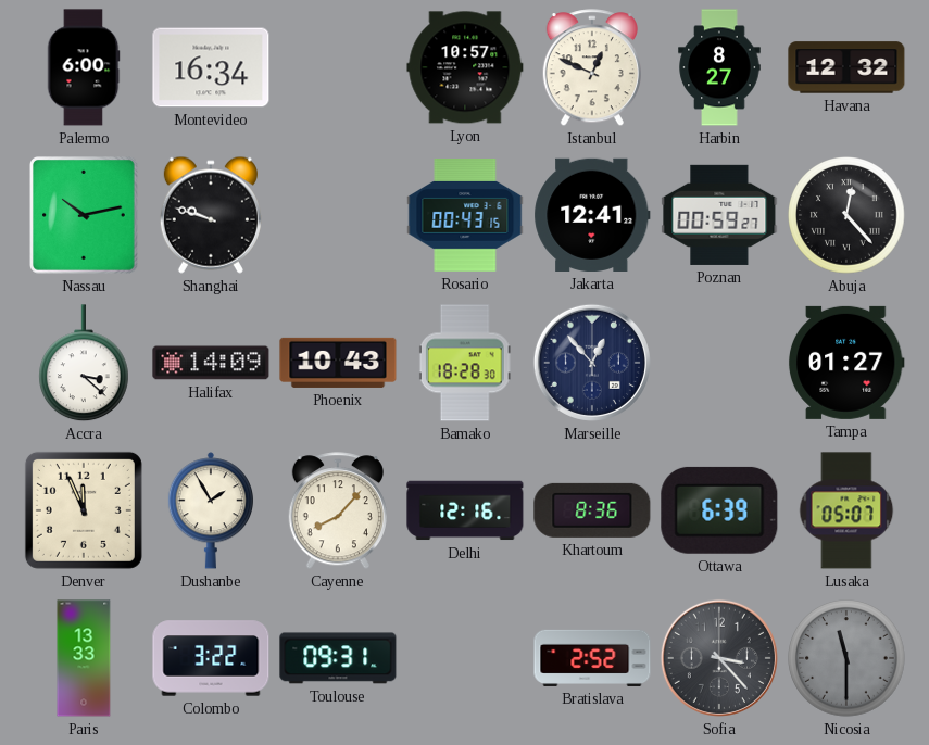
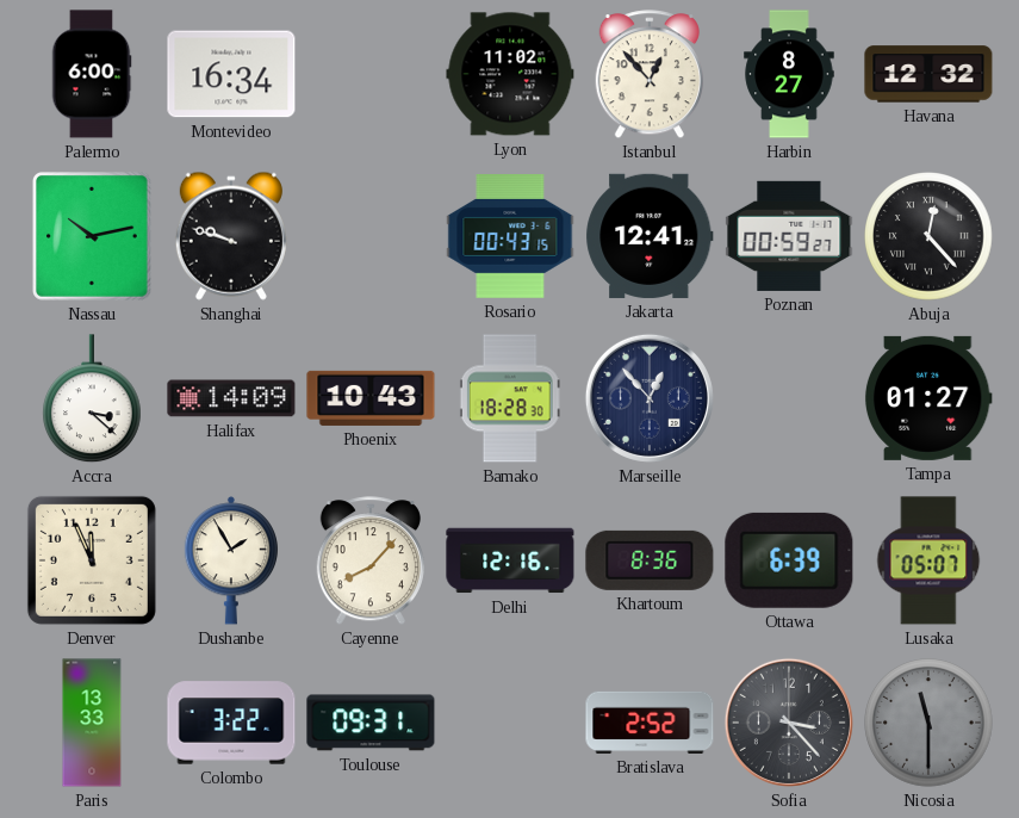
Lyon: 10:57 -> 11:02
Istanbul: 12:49 -> 12:53
